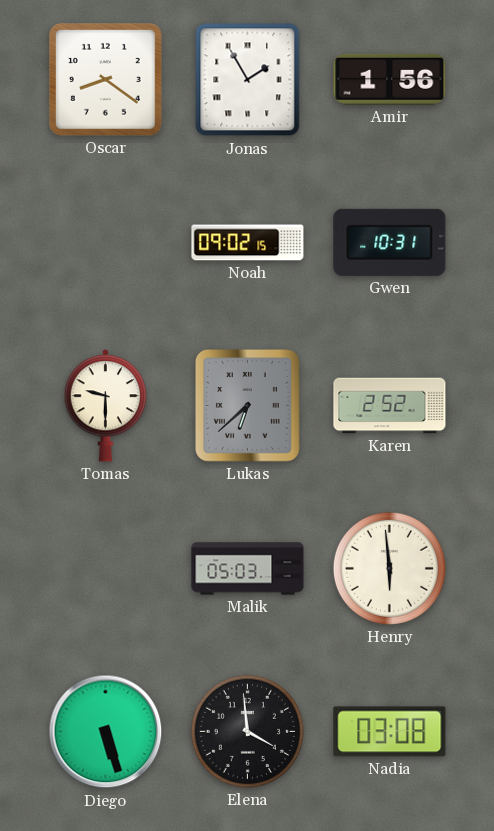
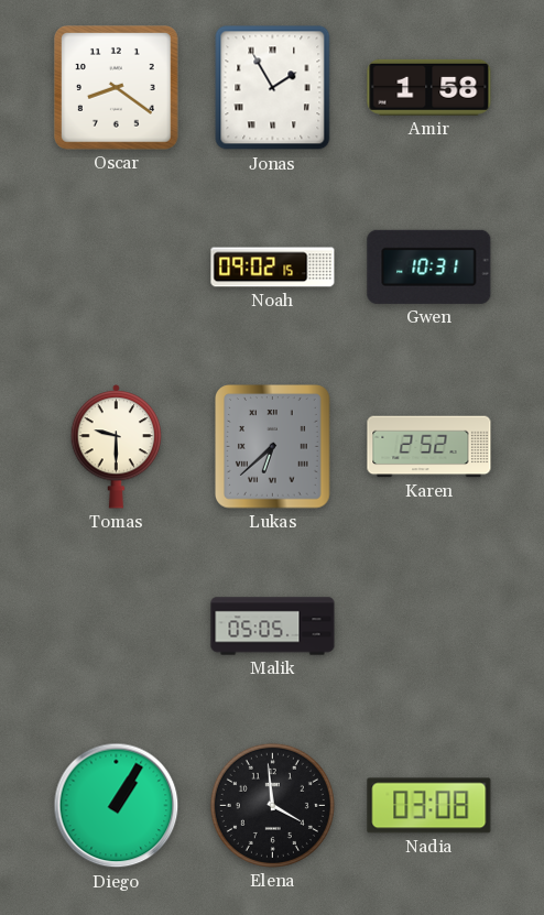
Amir: 1:56 -> 1:58
Malik: 05:03 -> 05:05
Henry: 5:59 -> none
Diego: 5:27 -> 1:05
